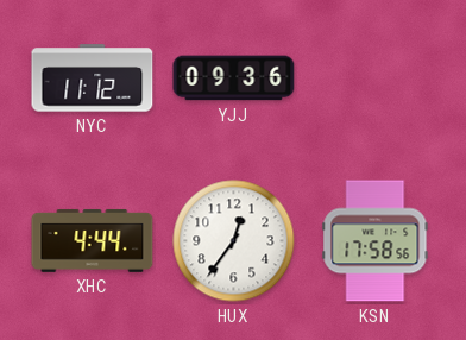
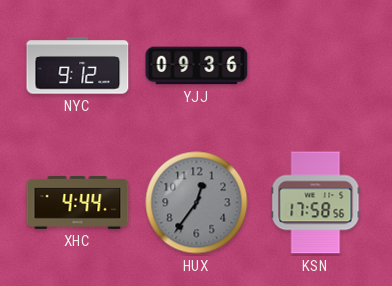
NYC: 11:12 -> 9:12
HUX dial: white -> grey
